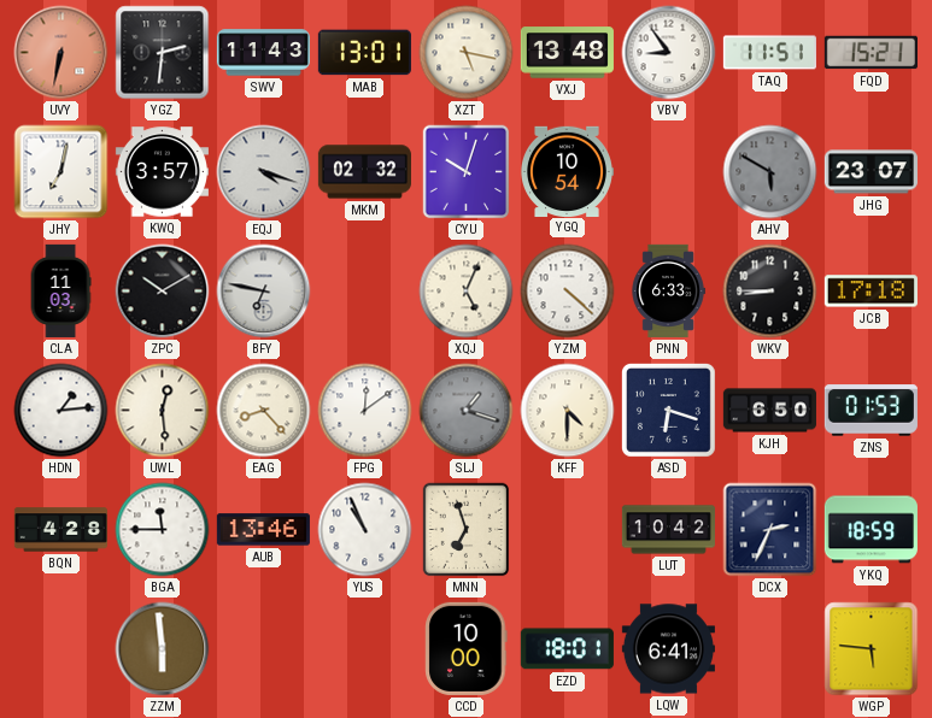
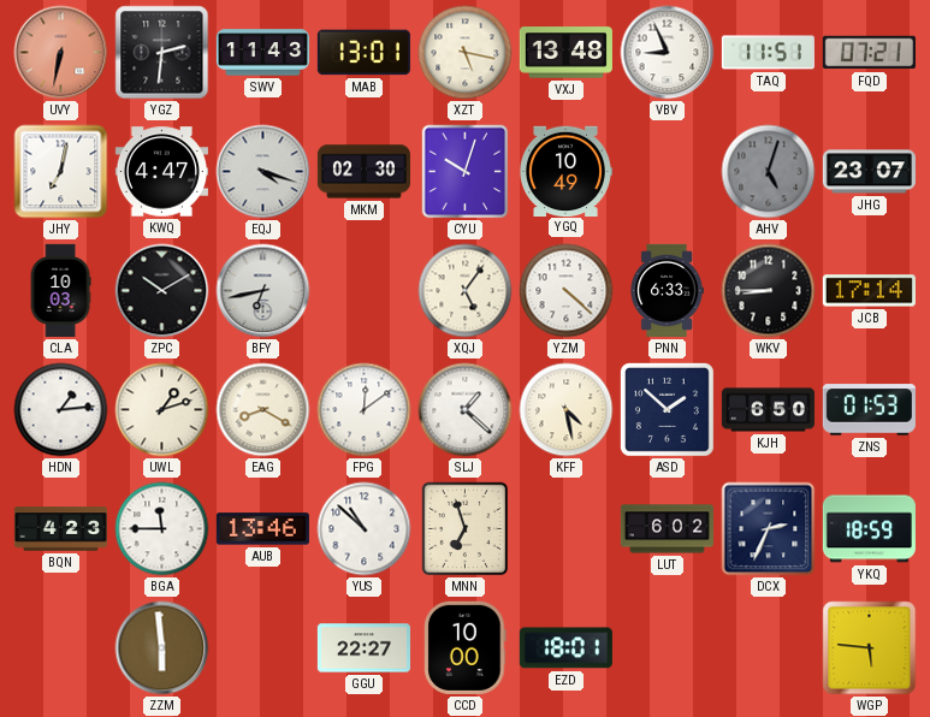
VBV: 8:54 -> 8:56
FQD: 15:21 -> 07:21
KWQ: 3:57 -> 4:47
MKM: 02:32 -> 02:30
YGQ: 10:54 -> 10:49
AHV: 5:50 -> 5:03
CLA: 11:03 -> 10:03
BFY: 6:47 -> 6:43
XQJ: 5:04 -> 5:06
JCB: 17:18 -> 17:14
UWL: 12:29 -> 1:12
EAG: 8:23 -> 8:20
SLJ: 1:18 -> 1:22
SLJ dial: grey -> white
KFF: 4:30 -> 4:28
ASD: 6:18 -> 1:52
BQN: 4:28 -> 4:23
YUS: 10:56 -> 10:52
LUT: 10:42 -> 6:02
GGU: none -> 22:27
LQW: 6:41 -> none
